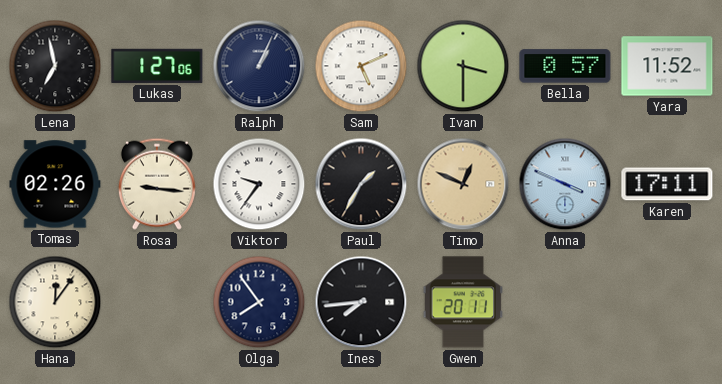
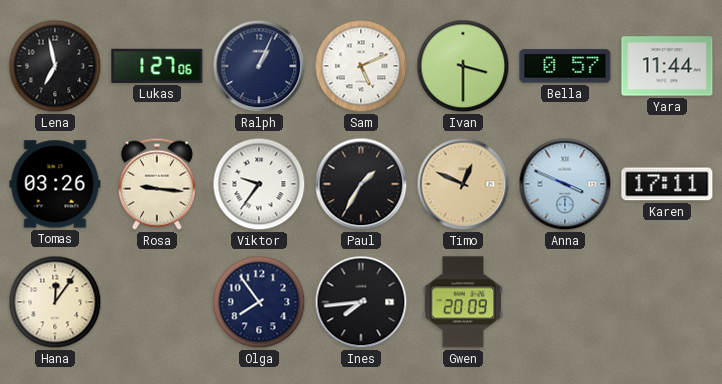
Yara: 11:52 -> 11:44
Tomas: 02:26 -> 03:26
Gwen: 20:11 -> 20:09
